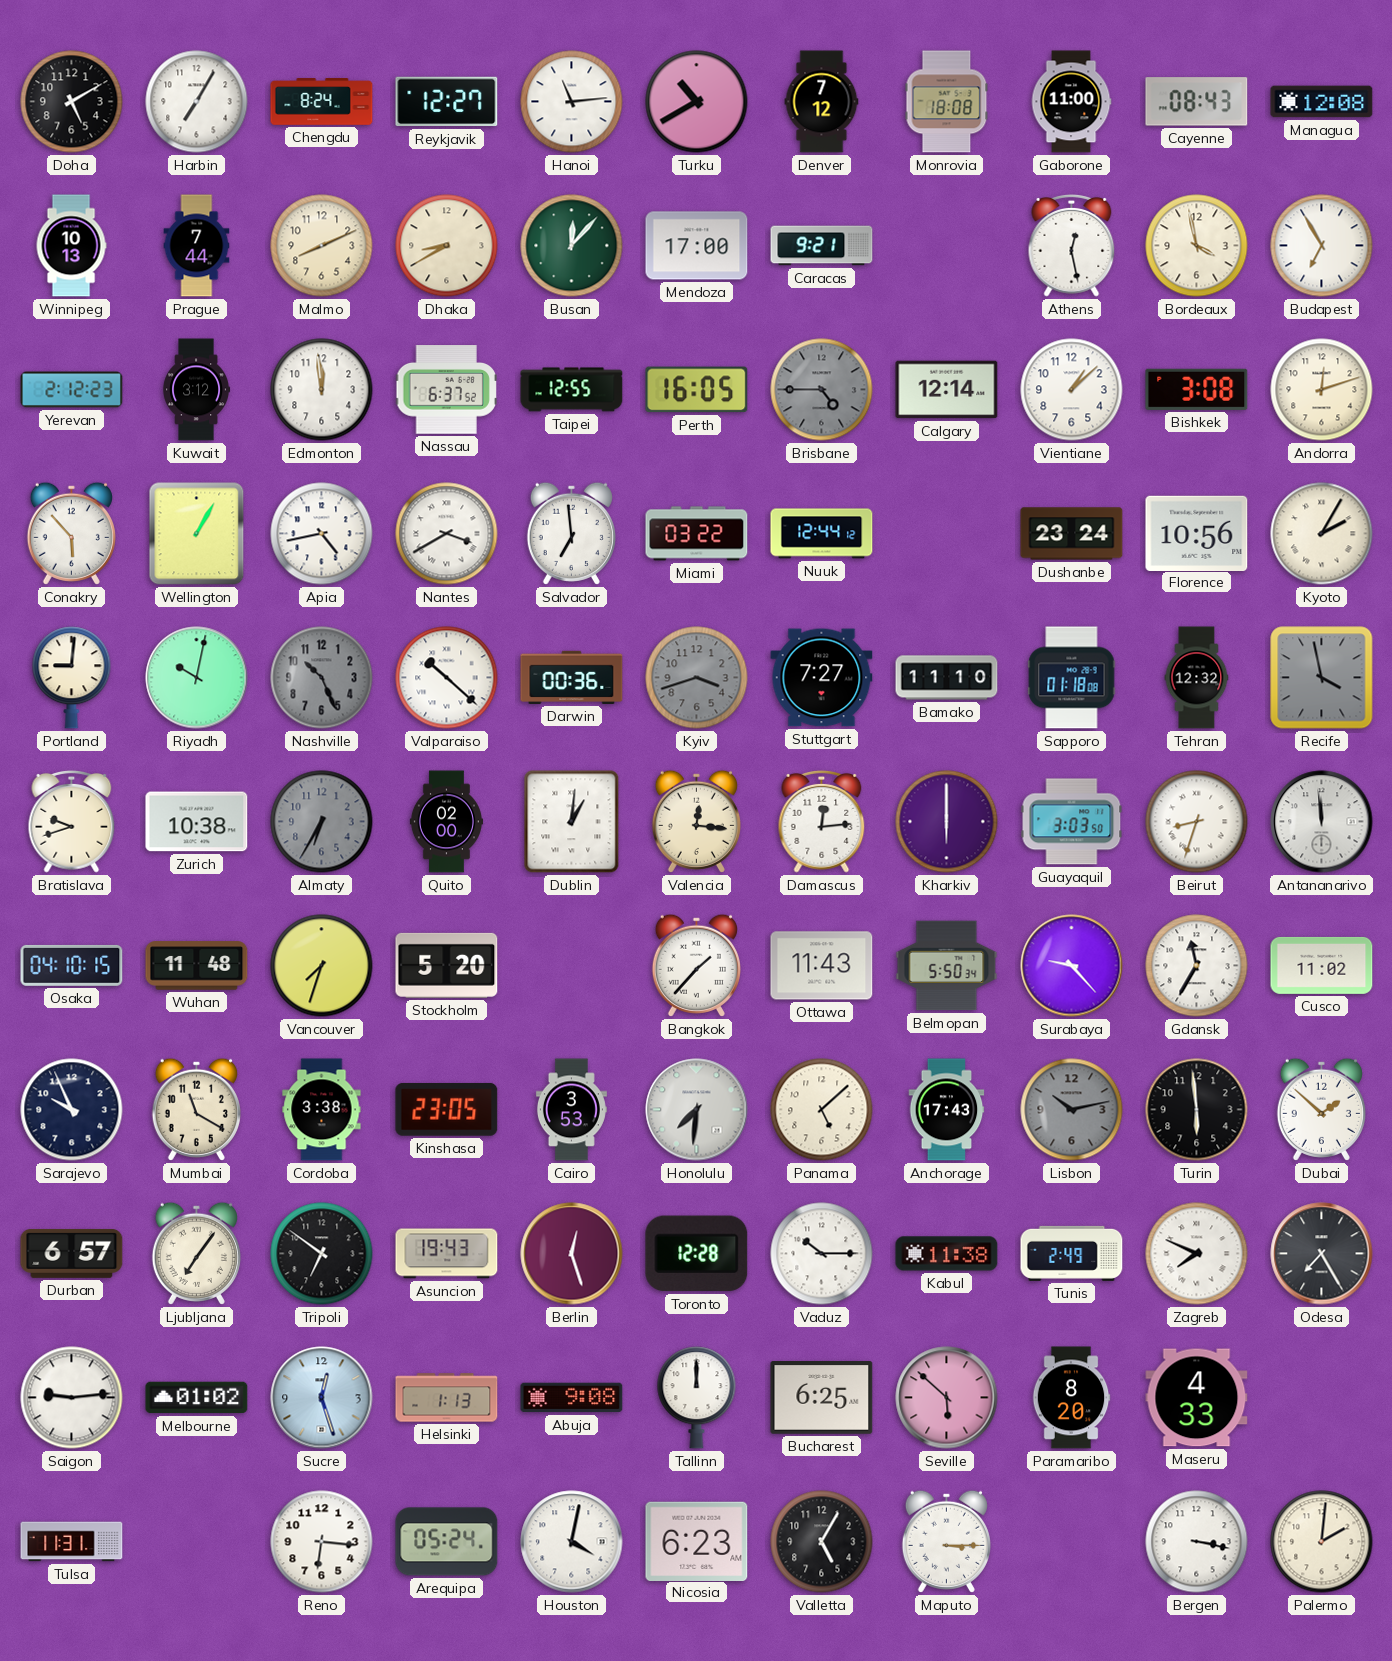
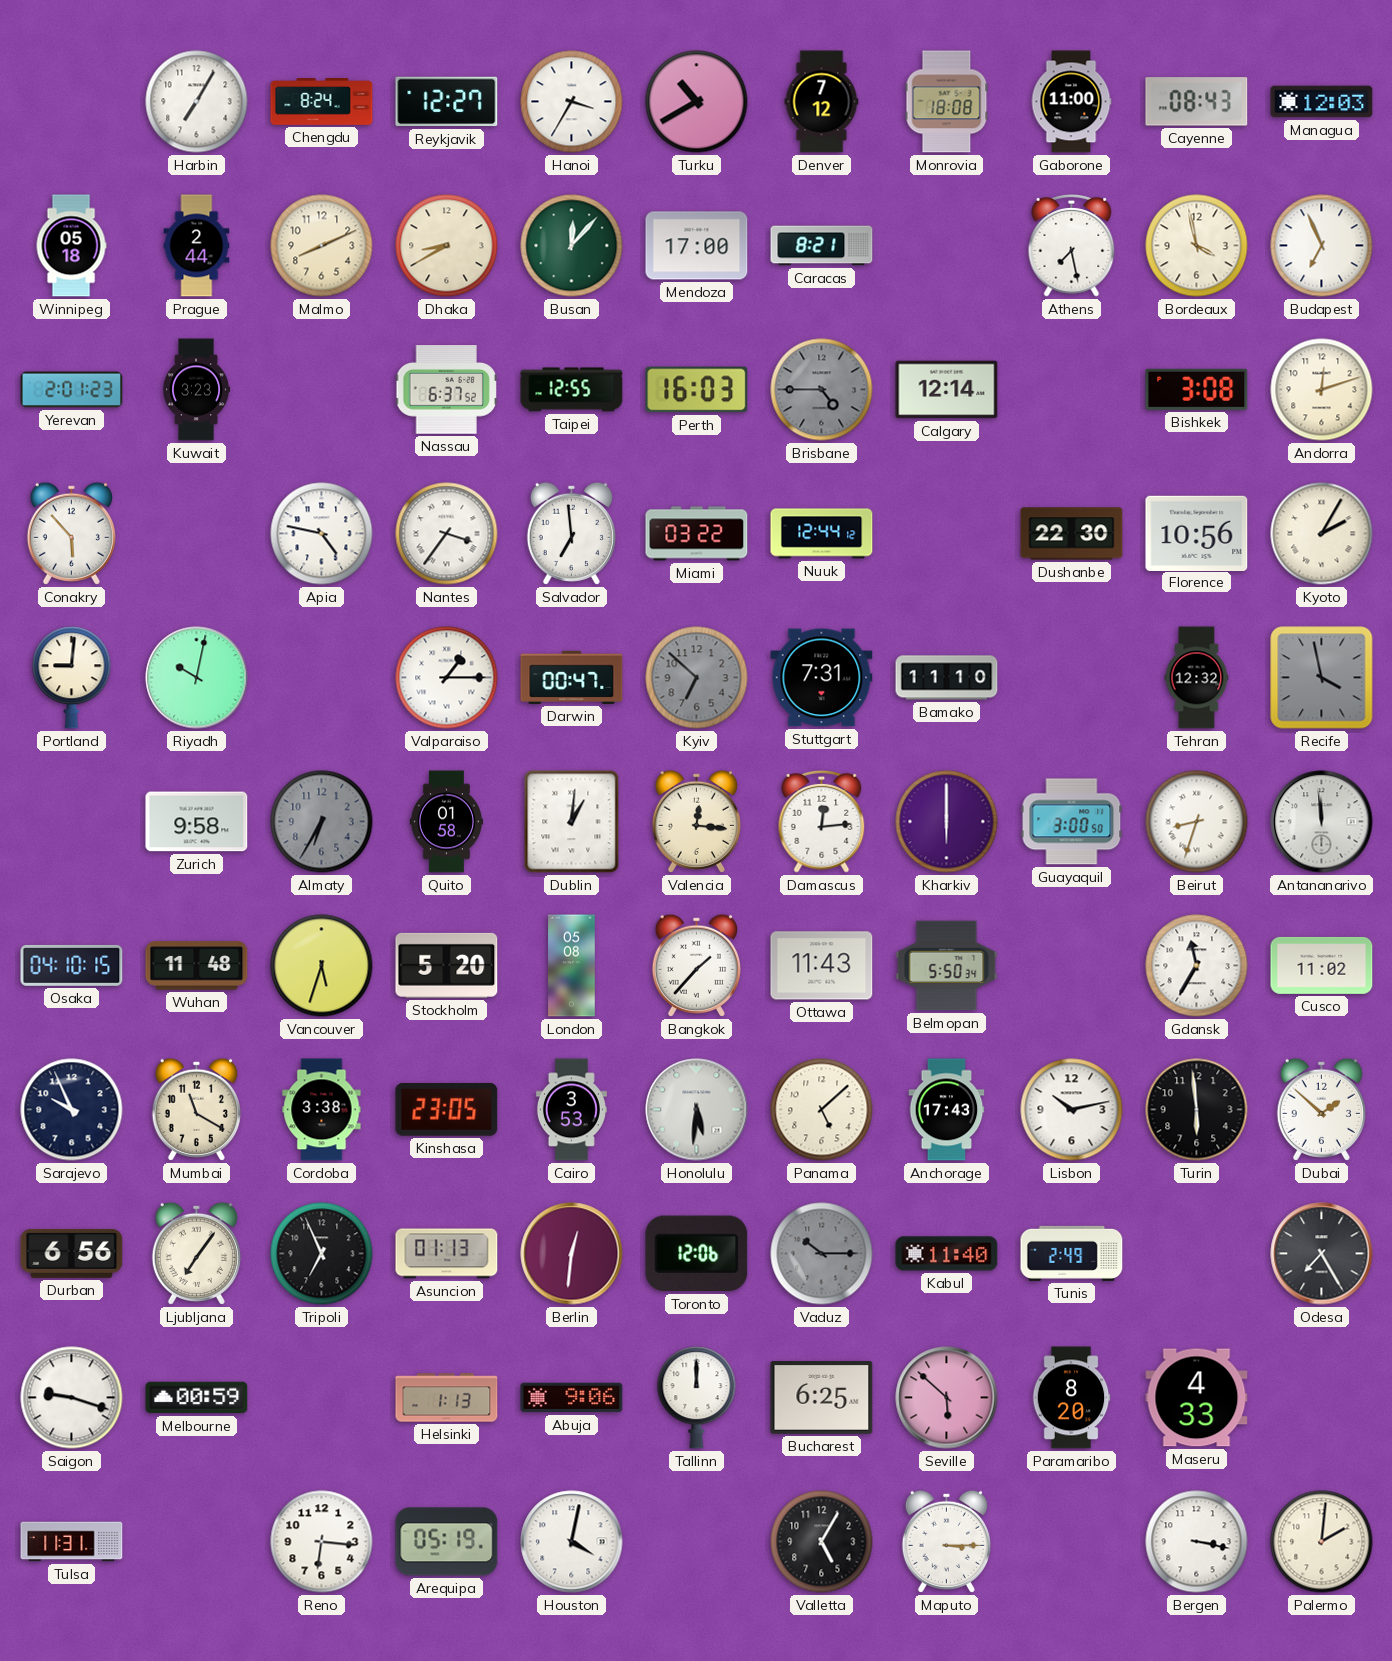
Doha: 5:10 -> none
Hanoi: 11:14 -> 3:35
Managua: 12:08 -> 12:03
Winnipeg: 10:13 -> 05:18
Prague: 7:44 -> 2:44
Caracas: 9:21 -> 8:21
Athens: 12:28 -> 7:28
Budapest: 6:55 -> 6:56
Yerevan: 2:12 -> 2:01
Kuwait: 3:12 -> 3:23
Edmonton: 11:59 -> none
Perth: 16:05 -> 16:03
Vientiane: 1:08 -> none
Wellington: 1:05 -> none
Apia: 4:43 -> 4:47
Nantes: 3:40 -> 3:36
Dushanbe: 23:24 -> 22:30
Nashville: 10:26 -> none
Valparaiso: 10:22 -> 1:15
Darwin: 00:36 -> 00:47
Kyiv: 3:42 -> 6:52
Stuttgart: 7:27 -> 7:31
Sapporo: 01:18 -> none
Bratislava: 9:42 -> none
Zurich: 10:38 -> 9:58
Quito: 02:00 -> 01:58
Guayaquil: 3:03 -> 3:00
Vancouver: 7:33 -> 5:33
London: none -> 05:08
Surabaya: 9:23 -> none
Honolulu: 7:31 -> 5:31
Lisbon dial: grey -> white
Durban: 6:57 -> 6:56
Tripoli: 6:51 -> 6:56
Asuncion: 19:43 -> 01:13
Berlin: 12:27 -> 12:31
Toronto: 12:28 -> 12:06
Vaduz dial: white -> grey
Kabul: 11:38 -> 11:40
Zagreb: 7:49 -> none
Saigon: 9:14 -> 9:18
Melbourne: 01:02 -> 00:59
Sucre: 12:27 -> none
Abuja: 9:08 -> 9:06
Arequipa: 05:24 -> 05:19
Nicosia: 6:23 -> none
